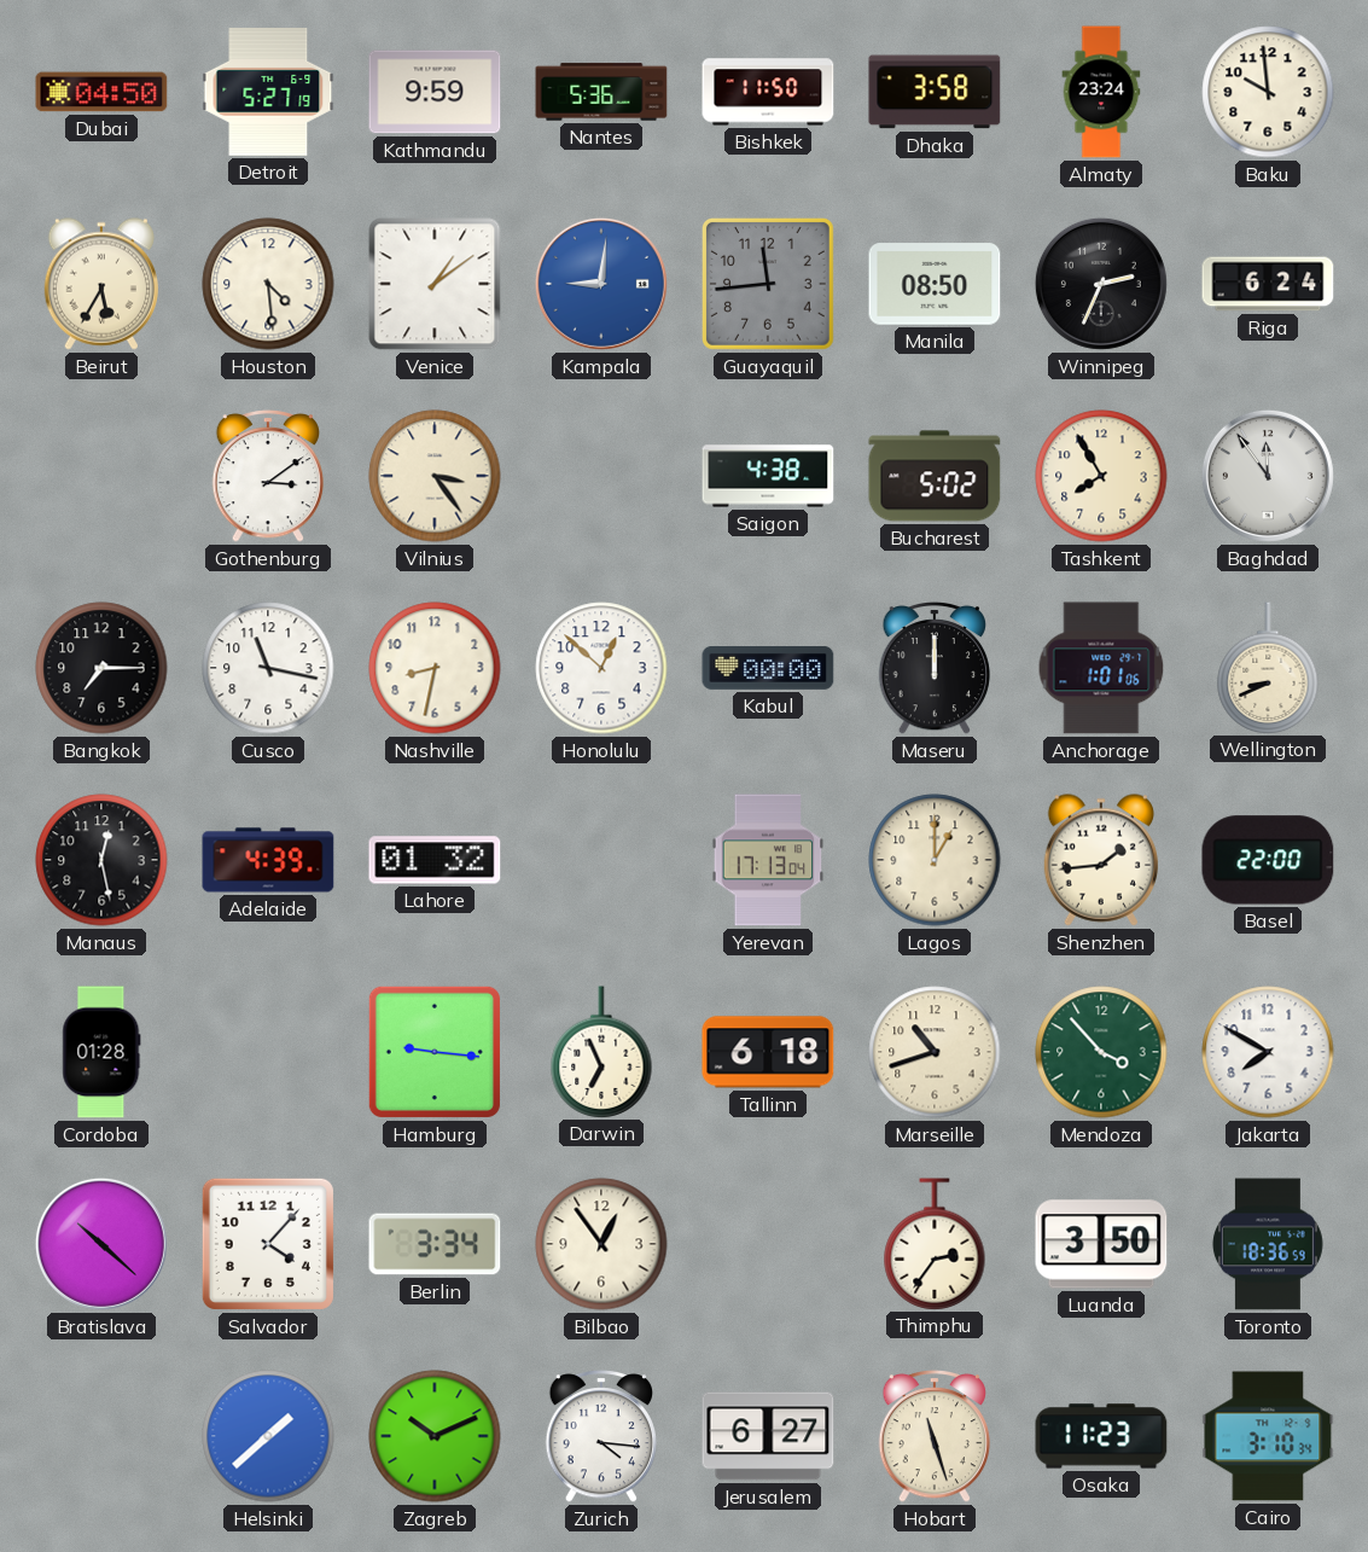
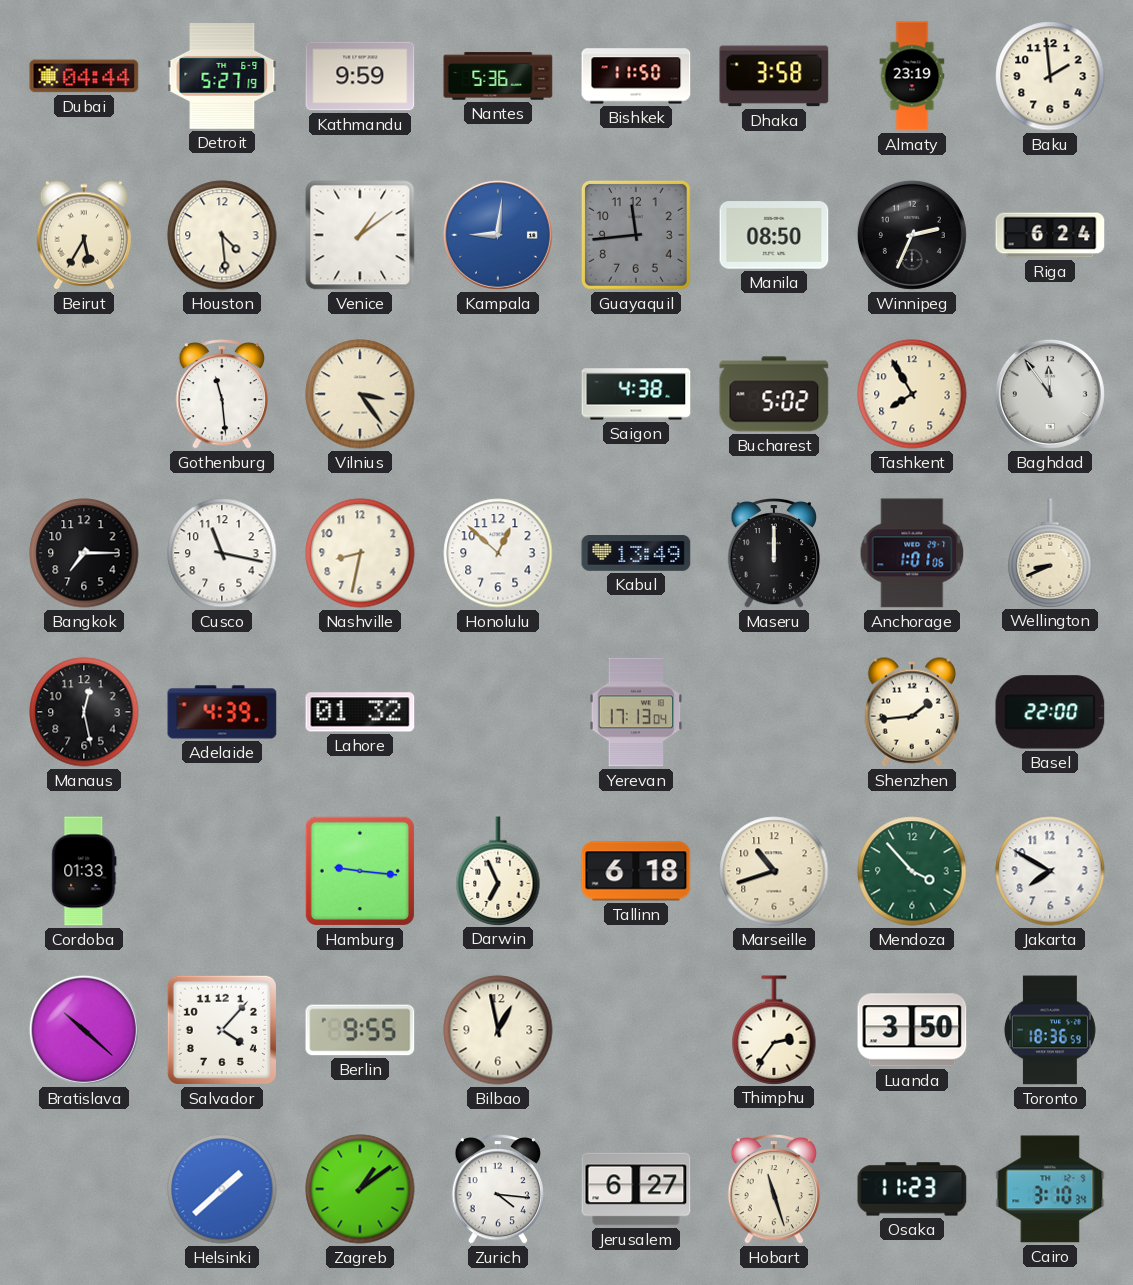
Dubai: 04:50 -> 04:44
Almaty: 23:24 -> 23:19
Baku: 9:59 -> 1:59
Gothenburg: 3:09 -> 11:29
Kabul: 00:00 -> 13:49
Lagos: 1:00 -> none
Cordoba: 01:28 -> 01:33
Berlin: 3:34 -> 9:55
Bilbao: 12:54 -> 12:58
Zagreb: 10:11 -> 1:09
